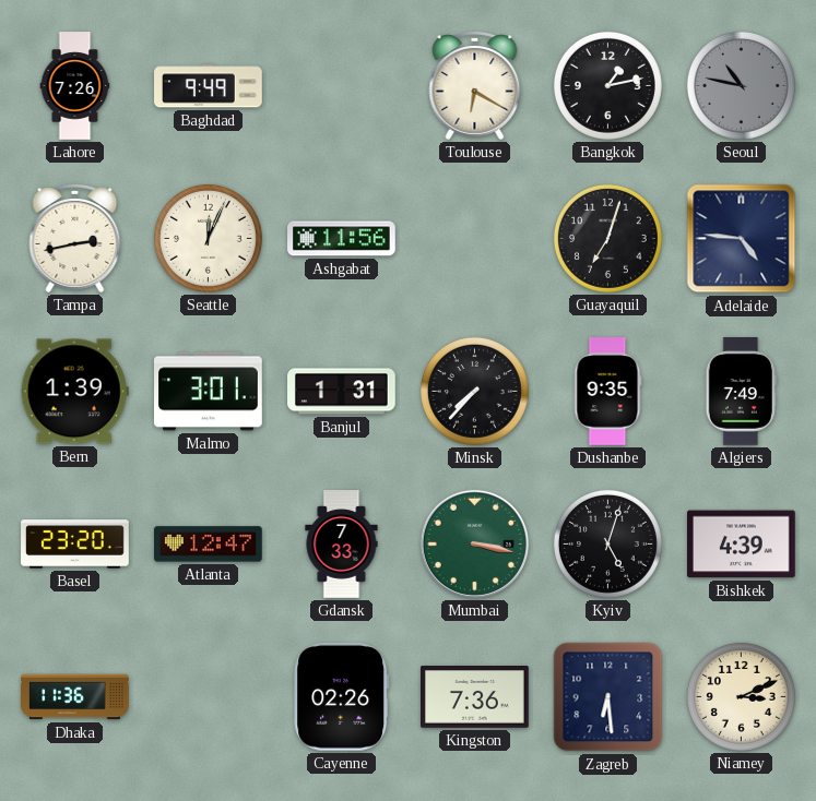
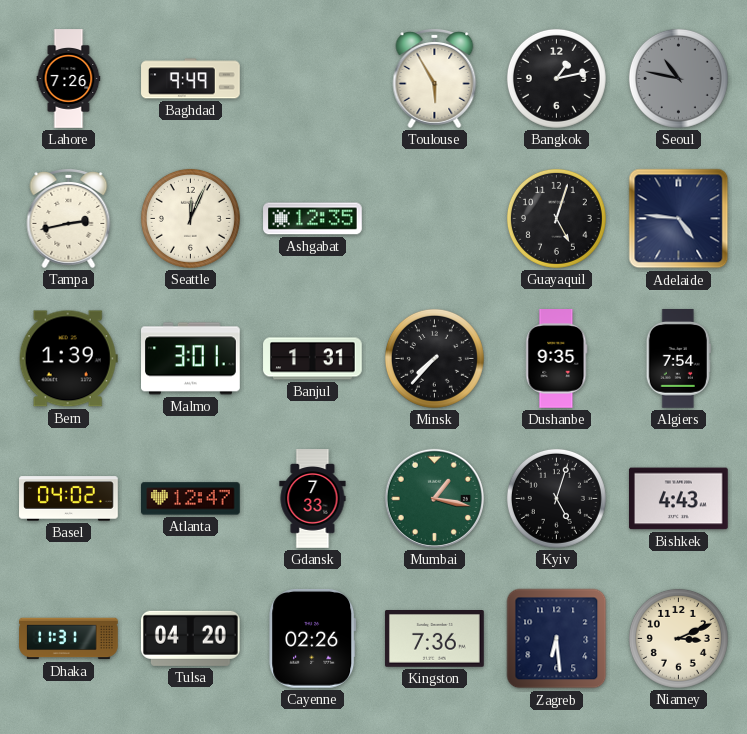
Toulouse: 6:20 -> 5:55
Ashgabat: 11:56 -> 12:35
Guayaquil: 7:03 -> 5:03
Algiers: 7:49 -> 7:54
Basel: 23:20 -> 04:02
Mumbai: 3:17 -> 1:17
Bishkek: 4:39 -> 4:43
Dhaka: 11:36 -> 11:31
Tulsa: none -> 04:20
